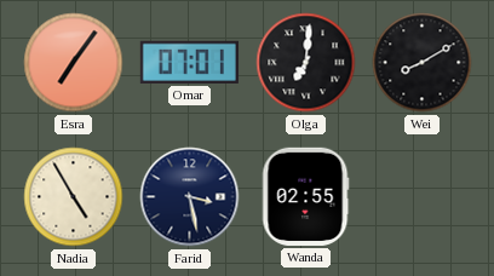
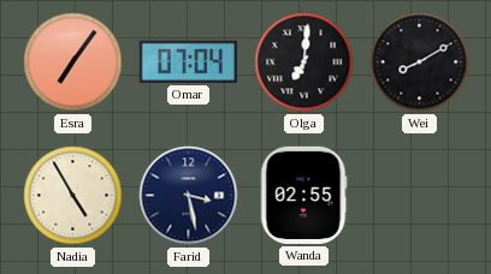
Omar: 07:01 -> 07:04
